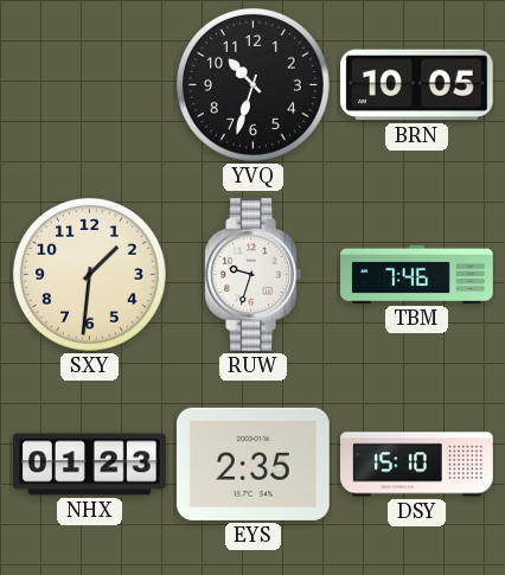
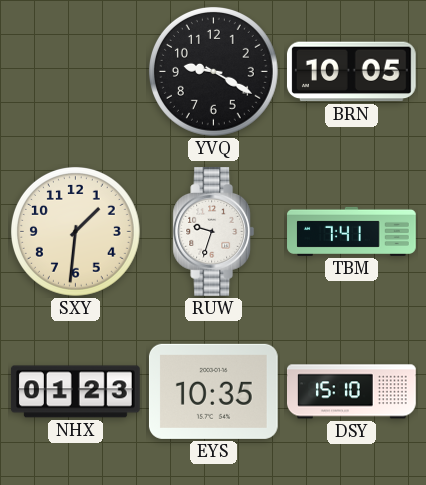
YVQ: 10:33 -> 9:20
TBM: 7:46 -> 7:41
EYS: 2:35 -> 10:35
